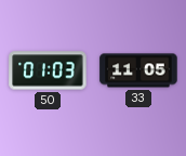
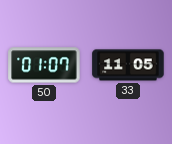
50: 01:03 -> 01:07
